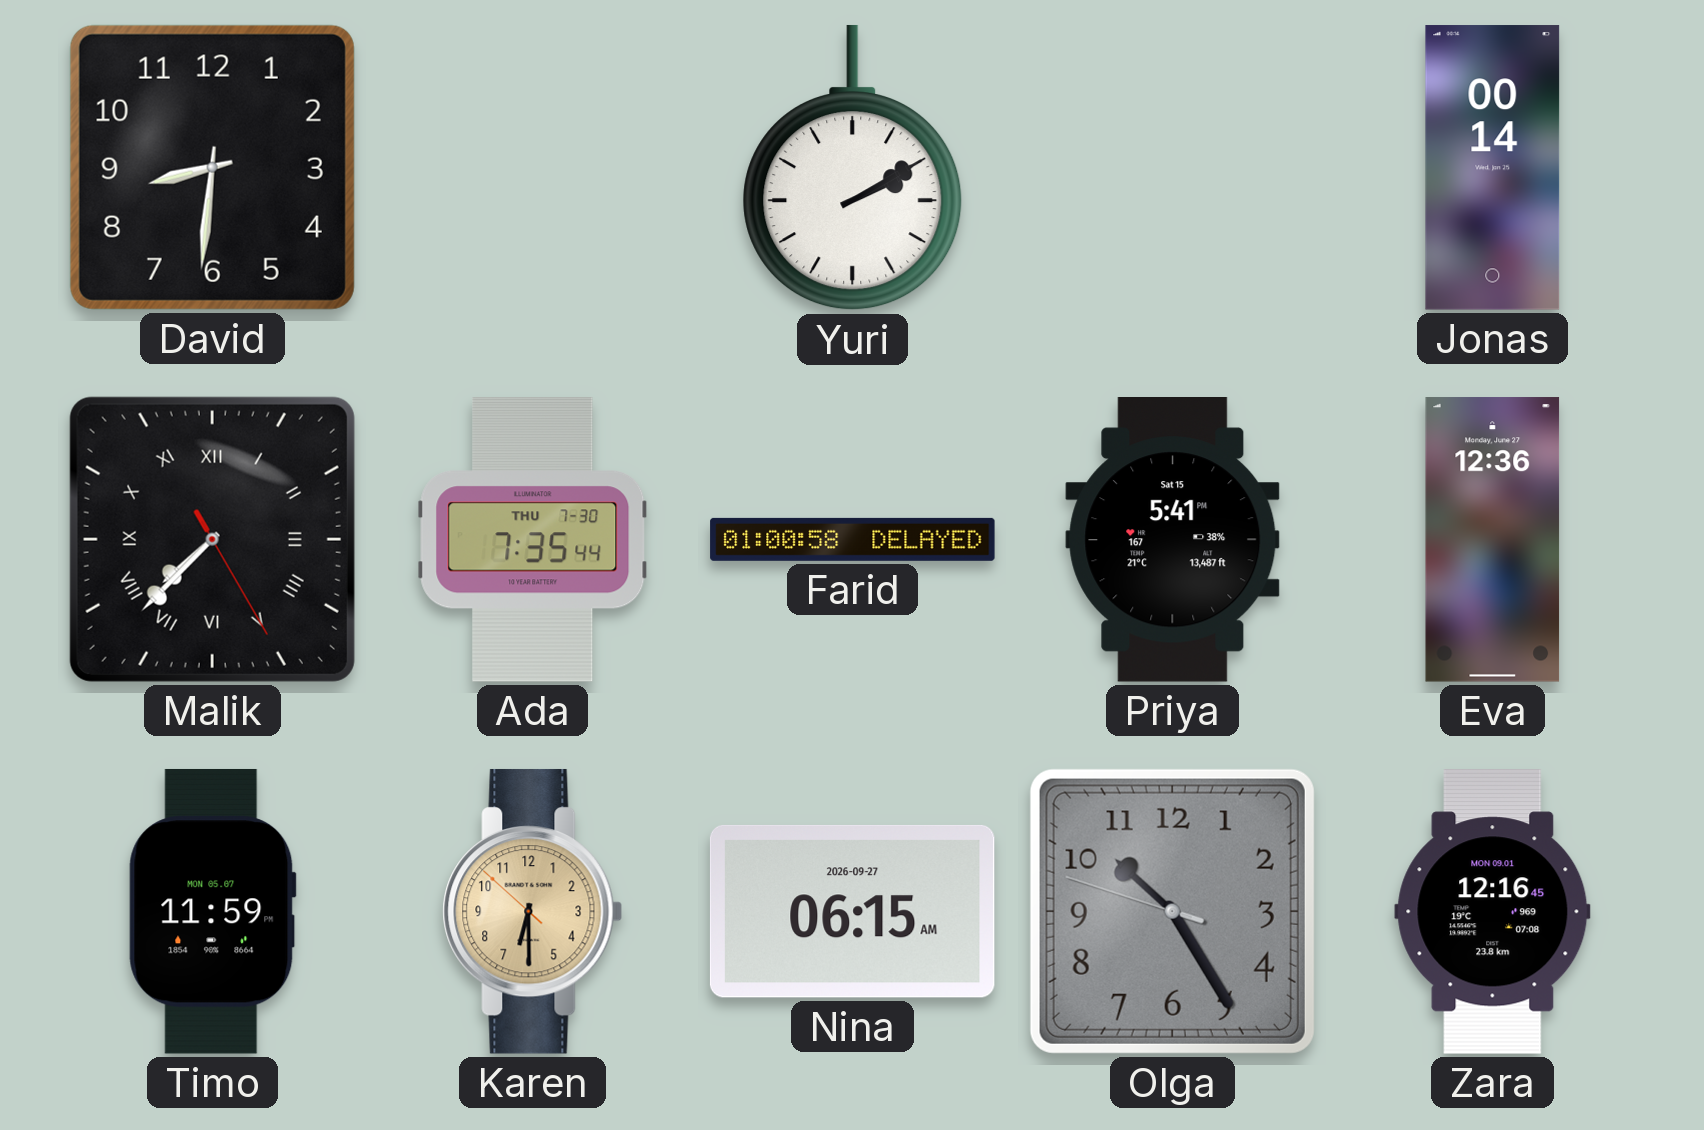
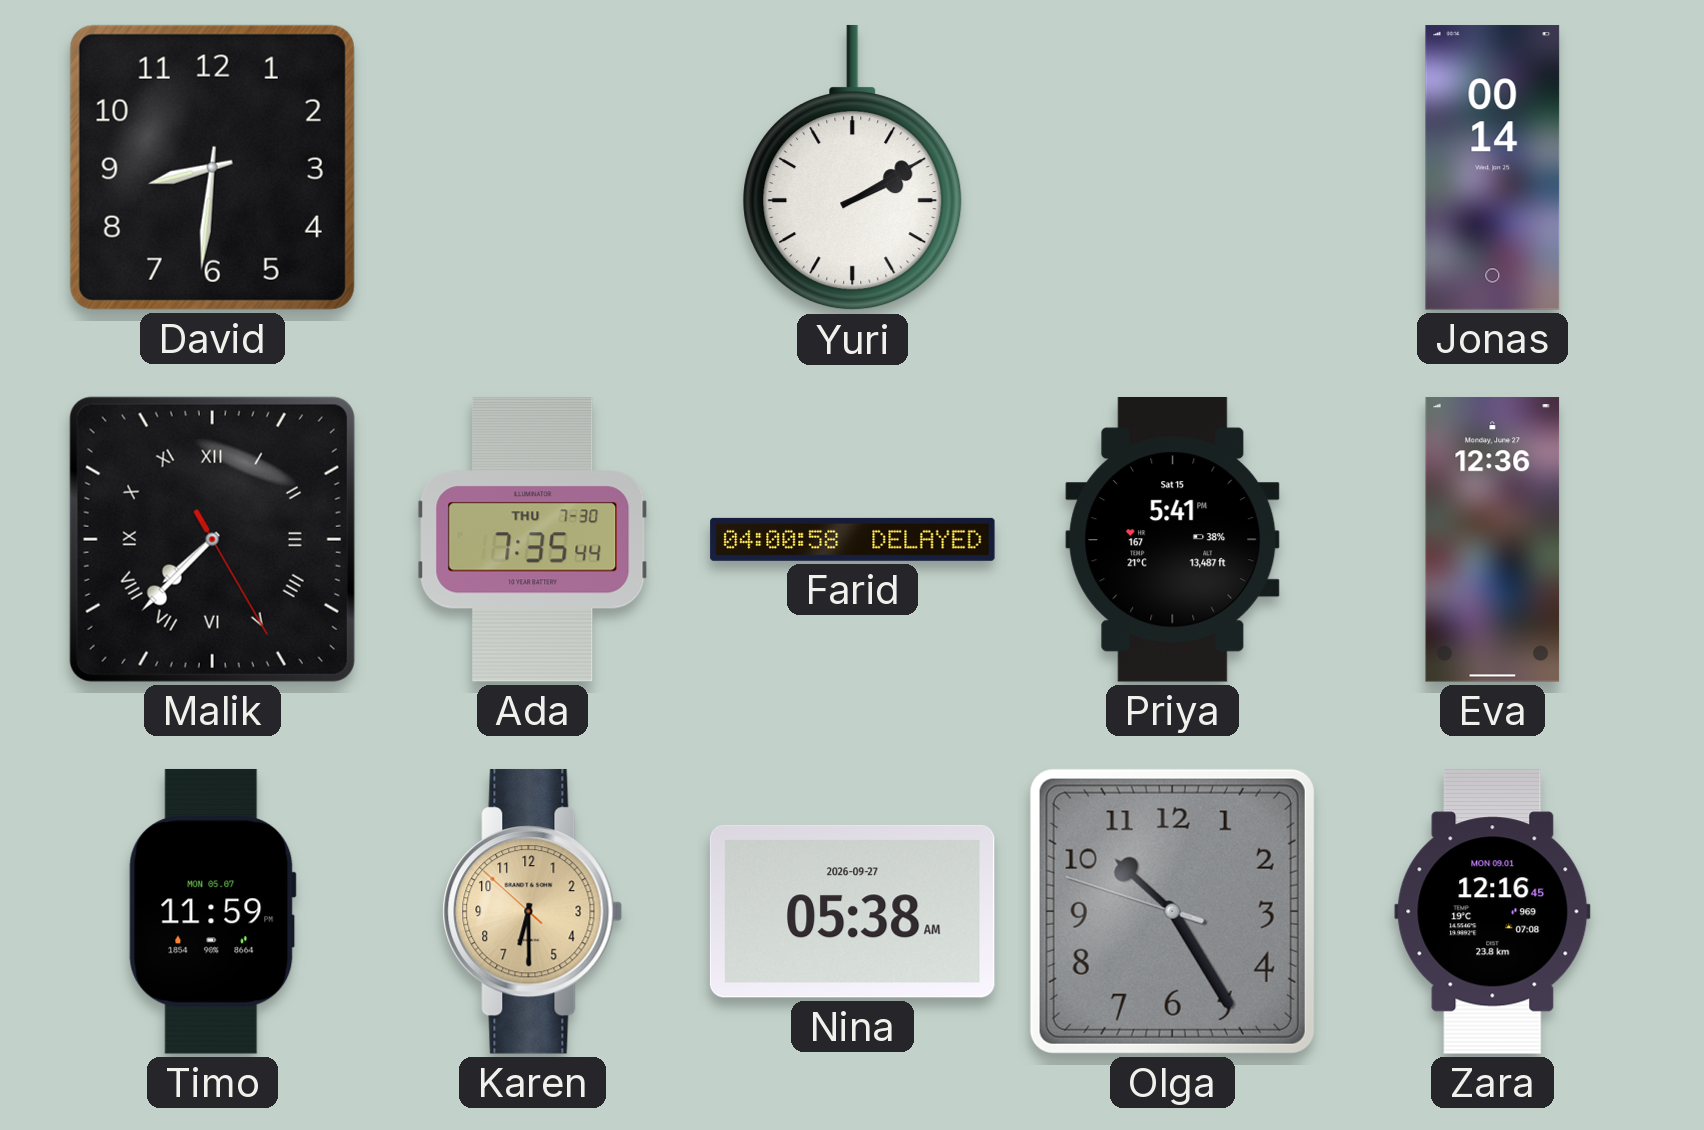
Farid: 01:00 -> 04:00
Nina: 06:15 -> 05:38
